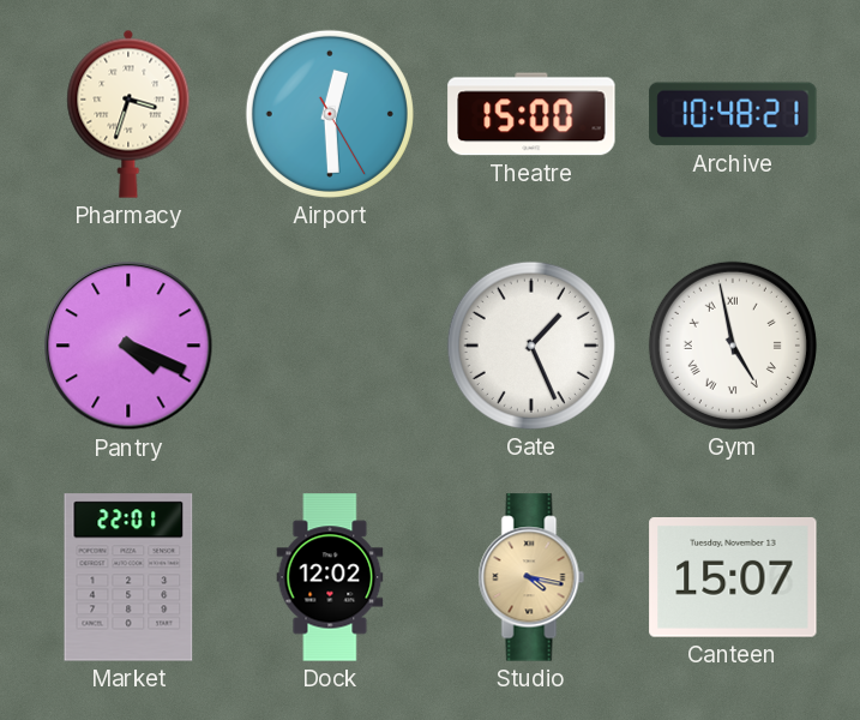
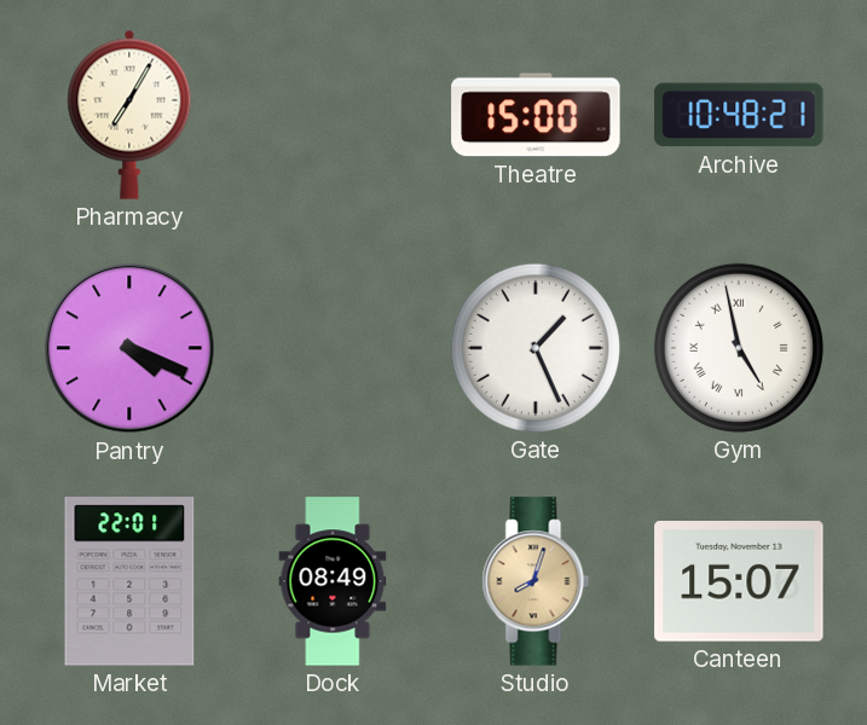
Pharmacy: 3:33 -> 7:05
Airport: 12:29 -> none
Dock: 12:02 -> 08:49
Studio: 4:17 -> 8:03
